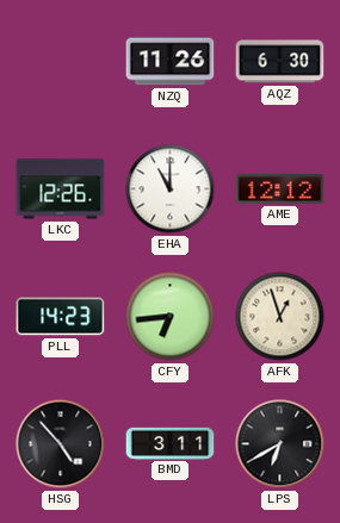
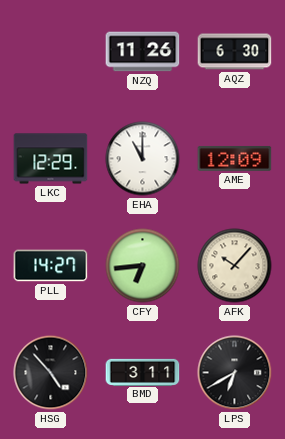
LKC: 12:26 -> 12:29
AME: 12:12 -> 12:09
PLL: 14:23 -> 14:27
AFK: 12:57 -> 10:07
